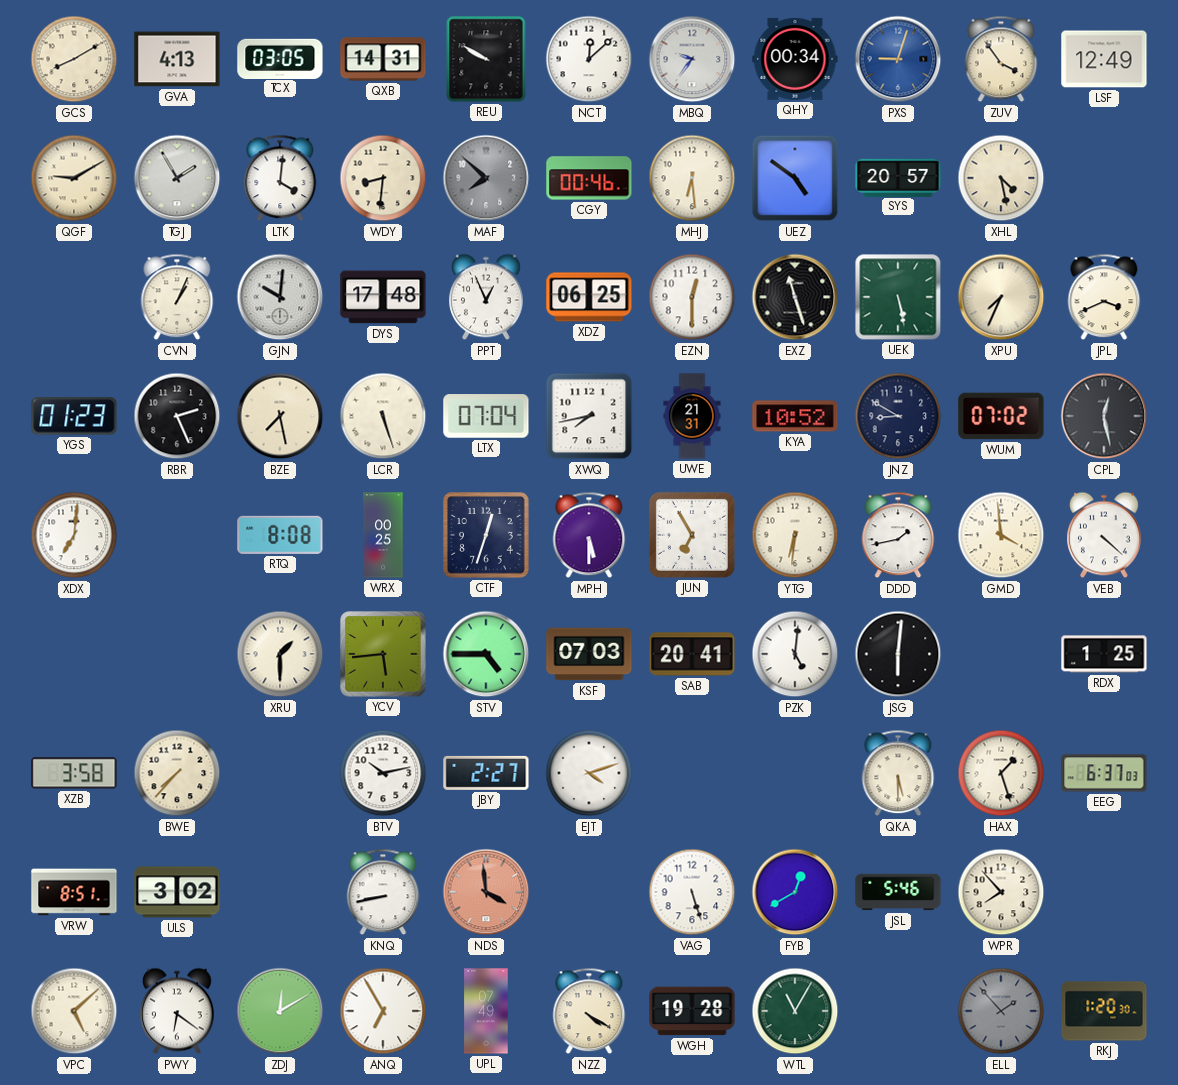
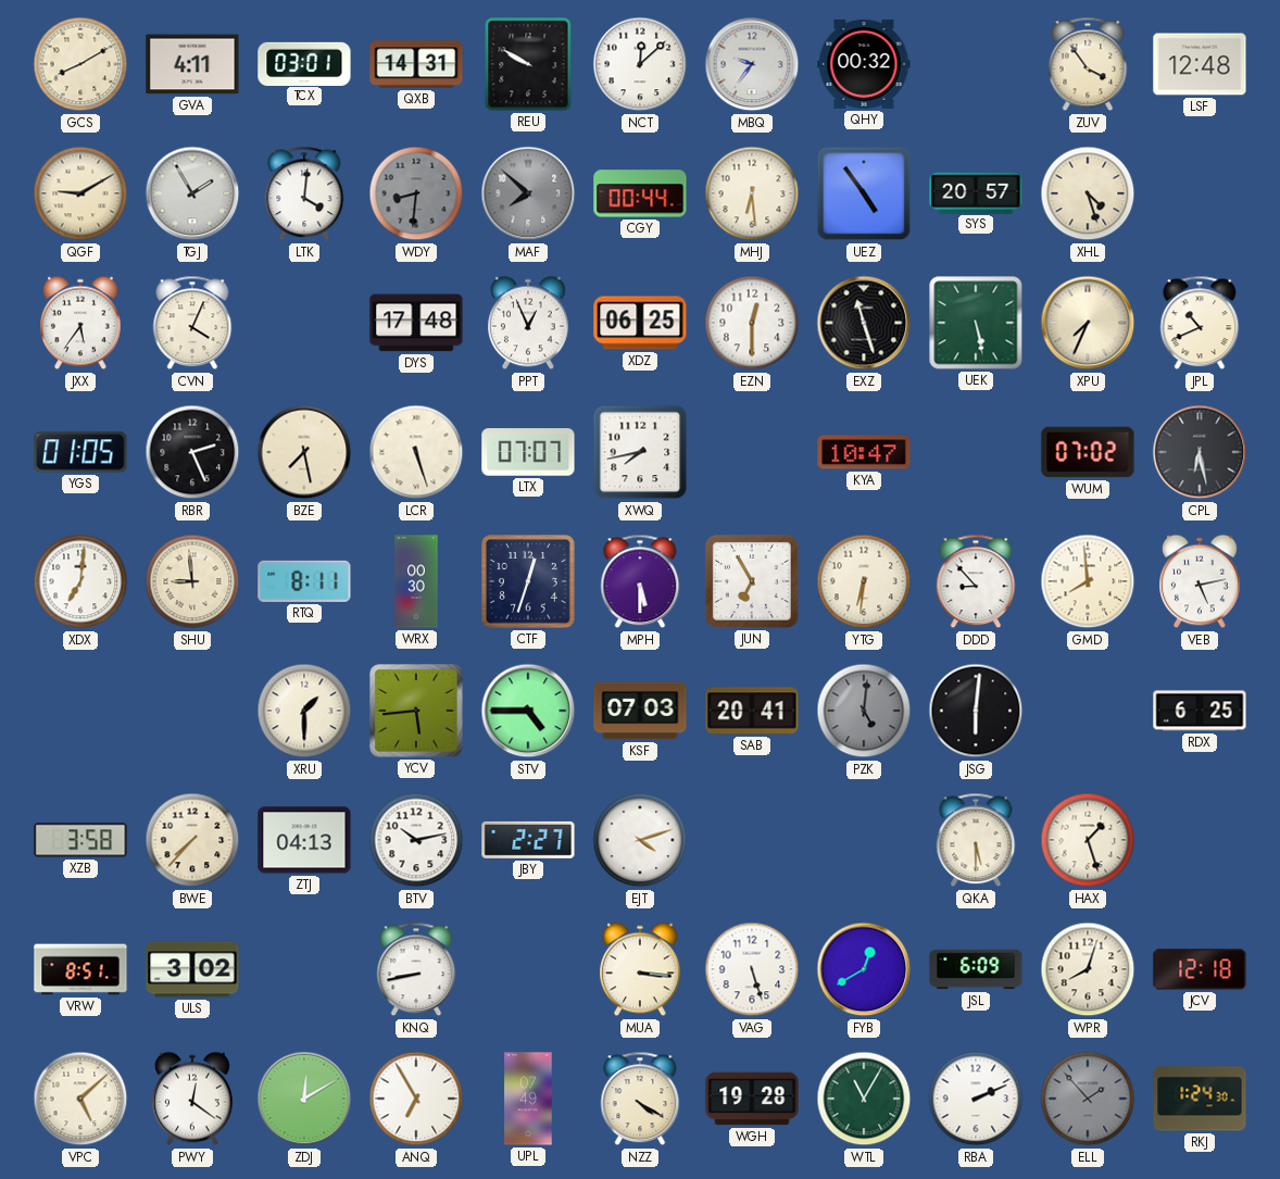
GVA: 4:13 -> 4:11
TCX: 03:05 -> 03:01
QHY: 00:34 -> 00:32
PXS: 9:03 -> none
LSF: 12:49 -> 12:48
WDY dial: cream -> grey
CGY: 00:46 -> 00:44
UEZ: 4:51 -> 4:54
XHL: 4:28 -> 4:27
JXX: none -> 5:36
CVN: 1:04 -> 4:04
GJN: 10:01 -> none
JPL: 3:41 -> 10:41
YGS: 01:23 -> 01:05
LTX: 07:04 -> 07:07
UWE: 21:31 -> none
KYA: 10:52 -> 10:47
JNZ: 8:50 -> none
CPL: 12:28 -> 6:28
SHU: none -> 8:59
RTQ: 8:08 -> 8:11
WRX: 00:25 -> 00:30
DDD: 1:43 -> 8:53
GMD: 3:59 -> 7:59
VEB: 4:22 -> 5:13
PZK dial: white -> grey
RDX: 1:25 -> 6:25
ZTJ: none -> 04:13
EEG: 6:37 -> none
NDS: 3:59 -> none
MUA: none -> 3:16
JSL: 5:46 -> 6:09
WPR: 7:53 -> 8:03
JCV: none -> 12:18
PWY: 6:21 -> 12:21
RBA: none -> 2:11
RKJ: 1:20 -> 1:24
